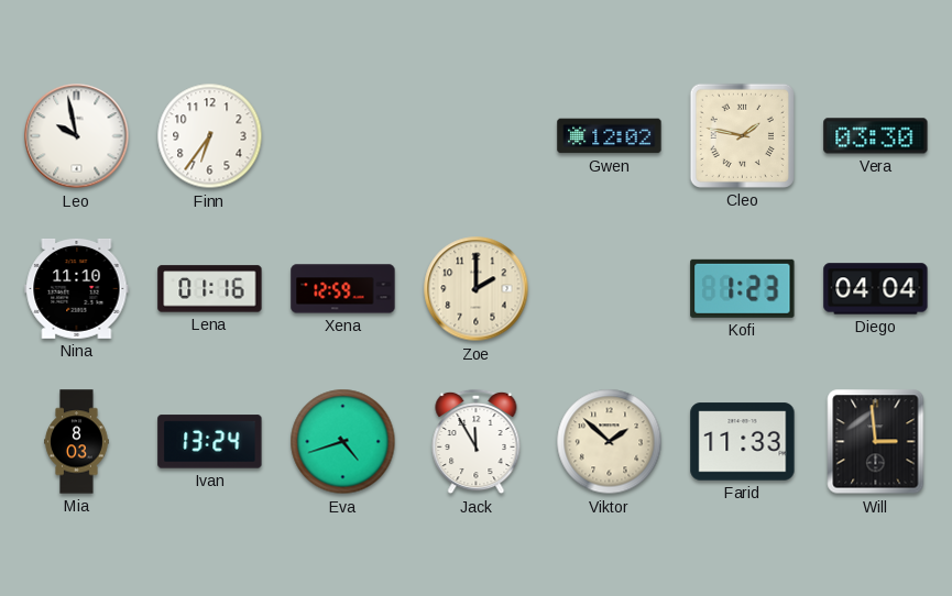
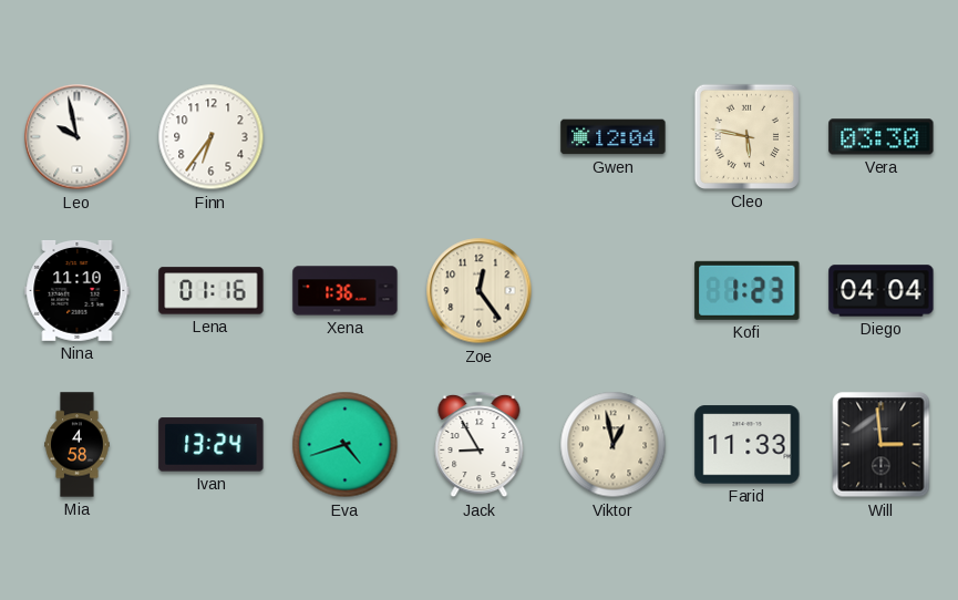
Gwen: 12:02 -> 12:04
Cleo: 1:47 -> 5:47
Xena: 12:59 -> 1:36
Zoe: 2:00 -> 12:24
Mia: 8:03 -> 4:58
Jack: 11:55 -> 8:55
Viktor: 1:52 -> 12:58
